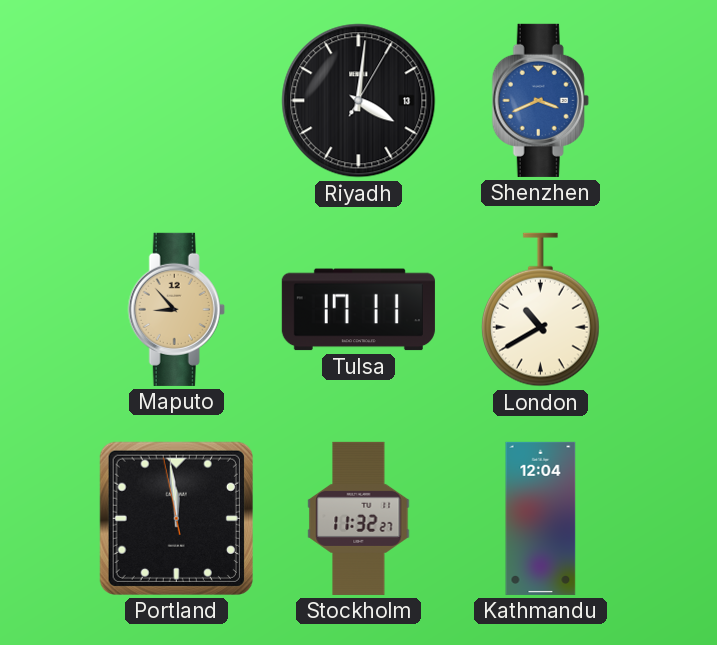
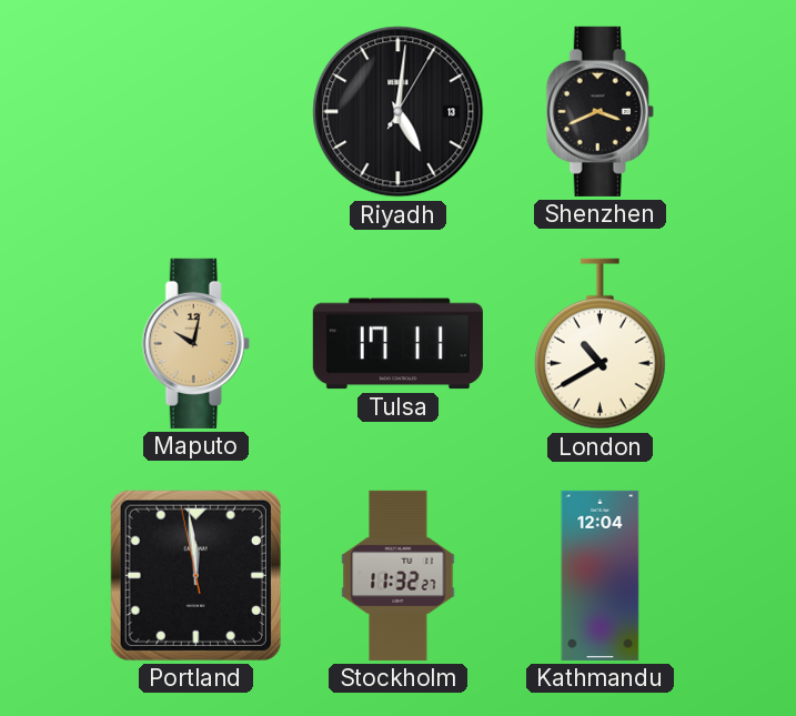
Riyadh: 4:01 -> 5:01
Shenzhen dial: blue -> black
Maputo: 8:53 -> 10:02
